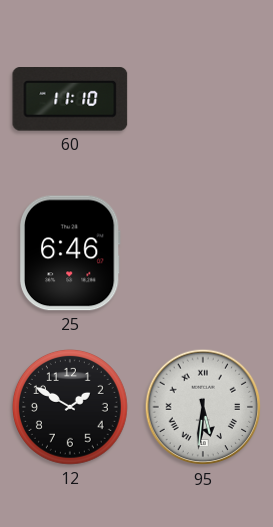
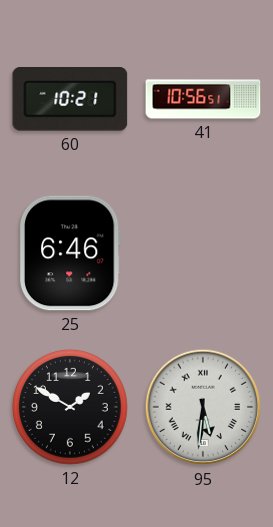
60: 11:10 -> 10:21
41: none -> 10:56
